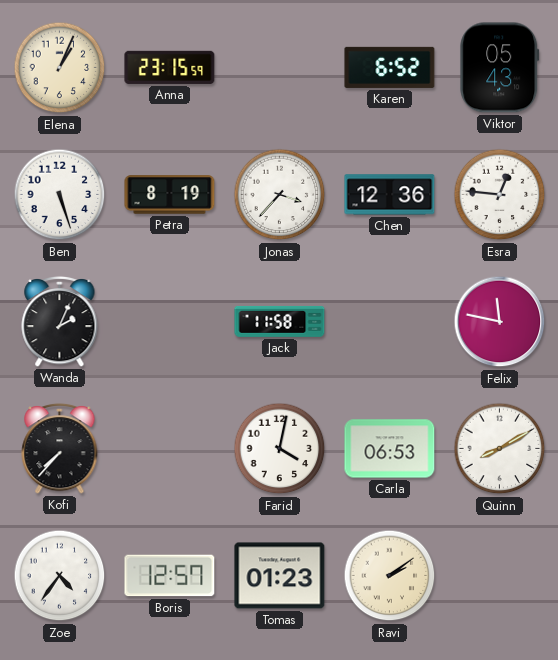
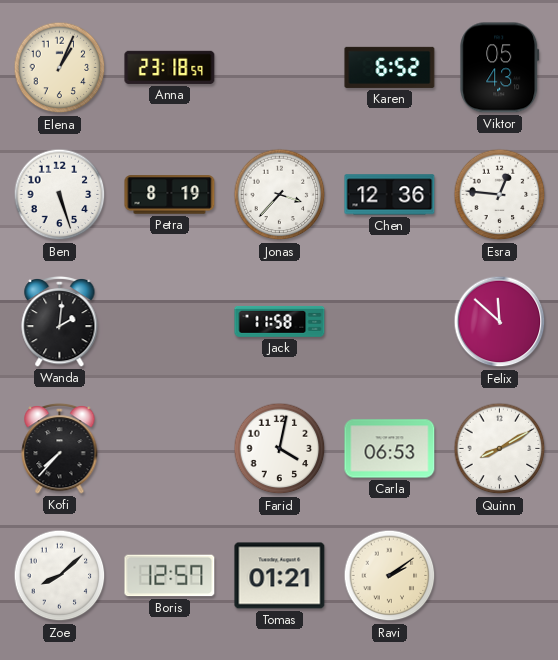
Anna: 23:15 -> 23:18
Wanda: 2:04 -> 2:01
Felix: 11:47 -> 11:52
Zoe: 4:36 -> 8:08
Tomas: 01:23 -> 01:21
